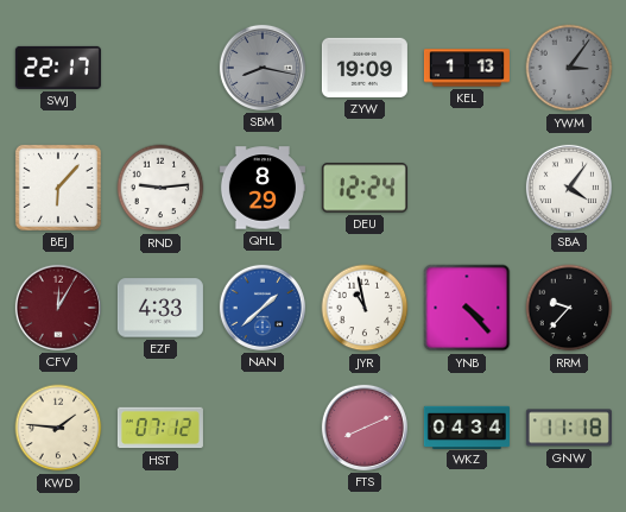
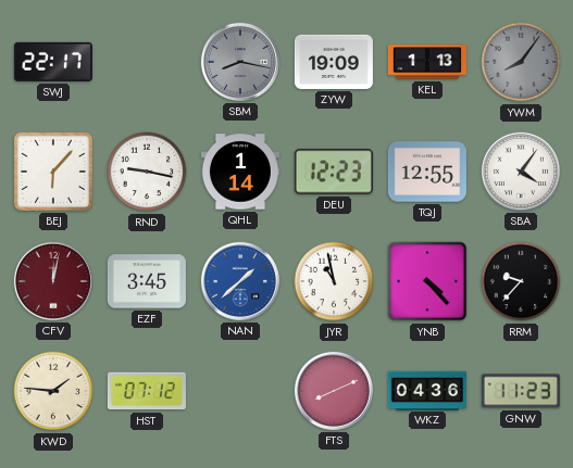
YWM: 3:06 -> 8:06
RND: 9:14 -> 9:17
QHL: 8:29 -> 1:14
DEU: 12:24 -> 12:23
TQJ: none -> 12:55
CFV: 12:05 -> 12:02
EZF: 4:33 -> 3:45
WKZ: 04:34 -> 04:36
GNW: 11:18 -> 11:23
